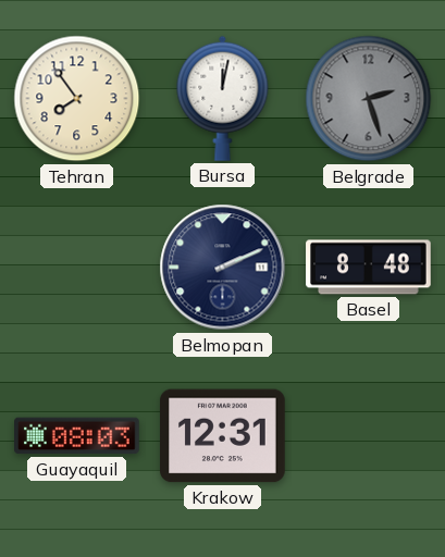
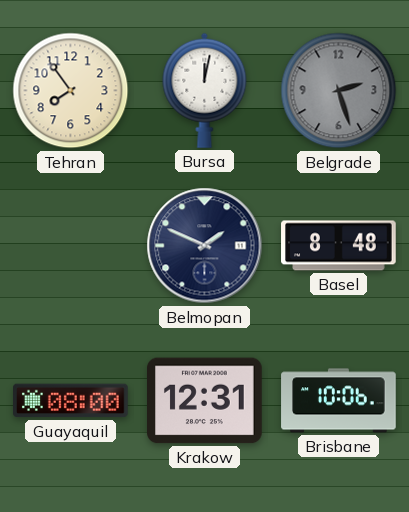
Belmopan: 2:11 -> 1:49
Guayaquil: 08:03 -> 08:00
Brisbane: none -> 10:06
